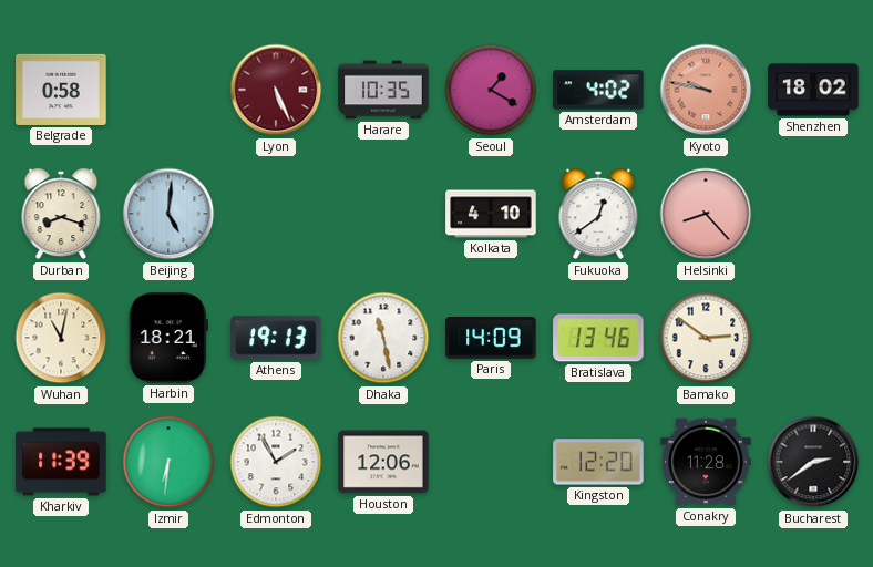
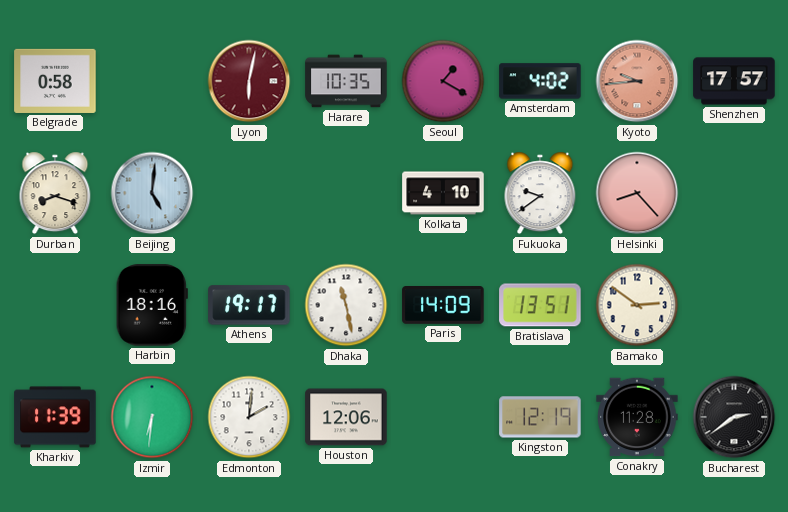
Lyon: 5:26 -> 6:02
Kyoto: 9:47 -> 9:44
Shenzhen: 18:02 -> 17:57
Fukuoka: 12:39 -> 9:39
Wuhan: 11:02 -> none
Harbin: 18:21 -> 18:16
Athens: 19:13 -> 19:17
Bratislava: 13:46 -> 13:51
Edmonton: 1:55 -> 2:01
Kingston: 12:20 -> 12:19
